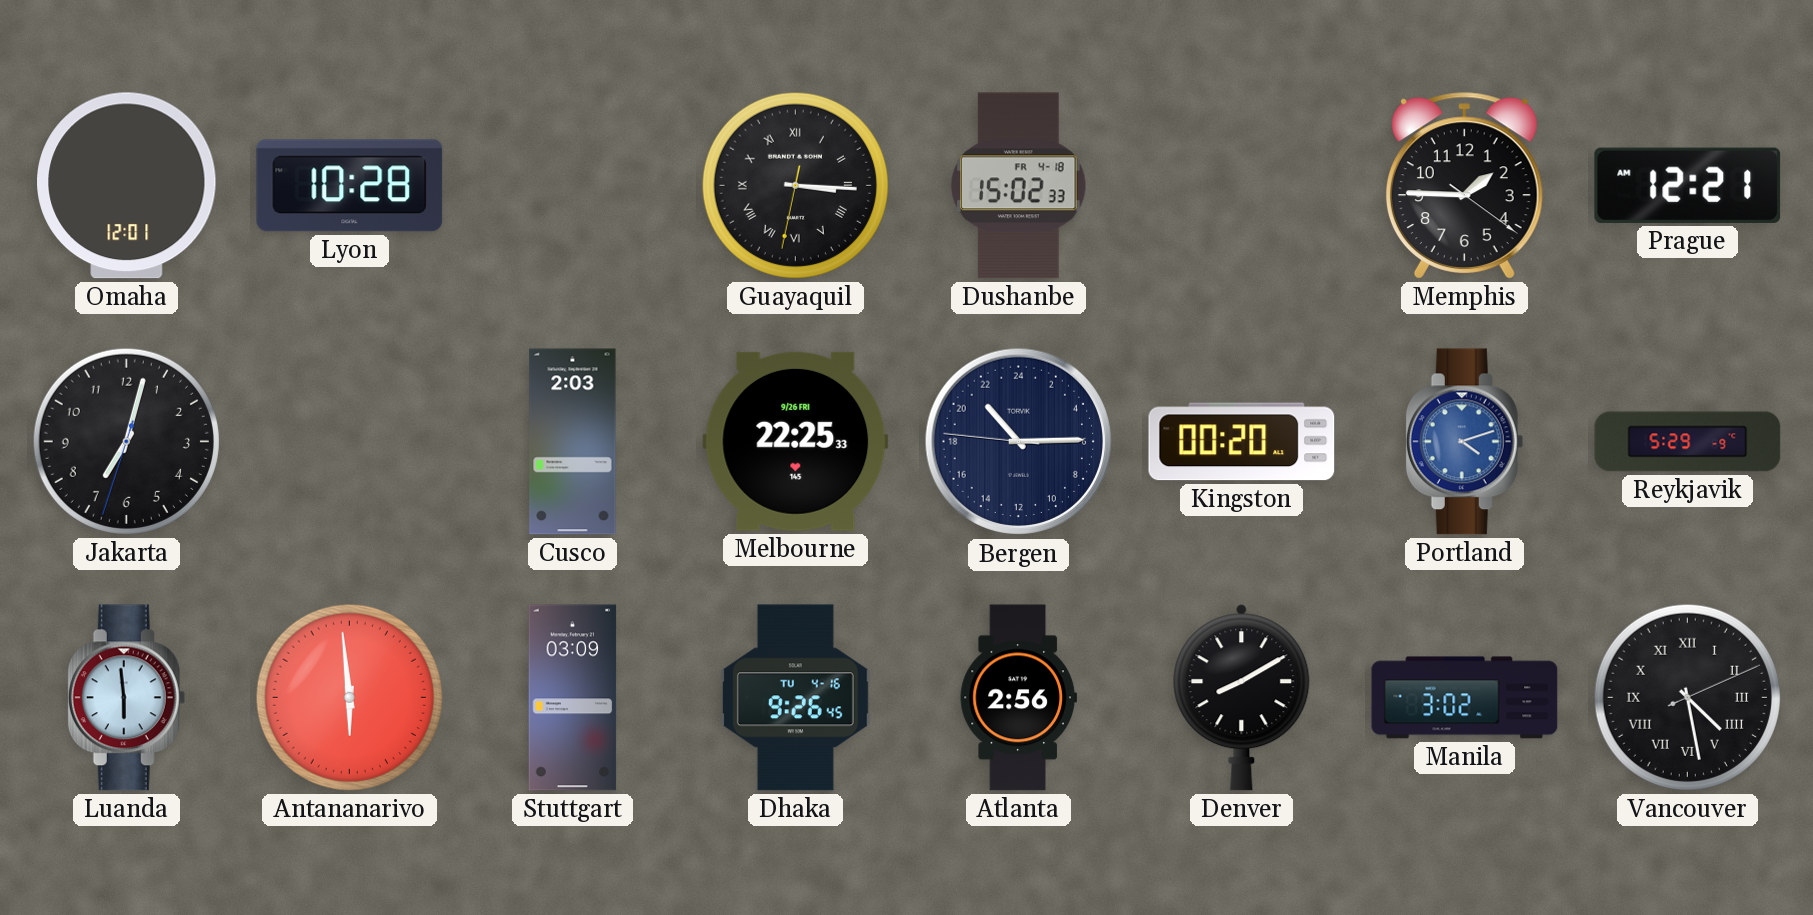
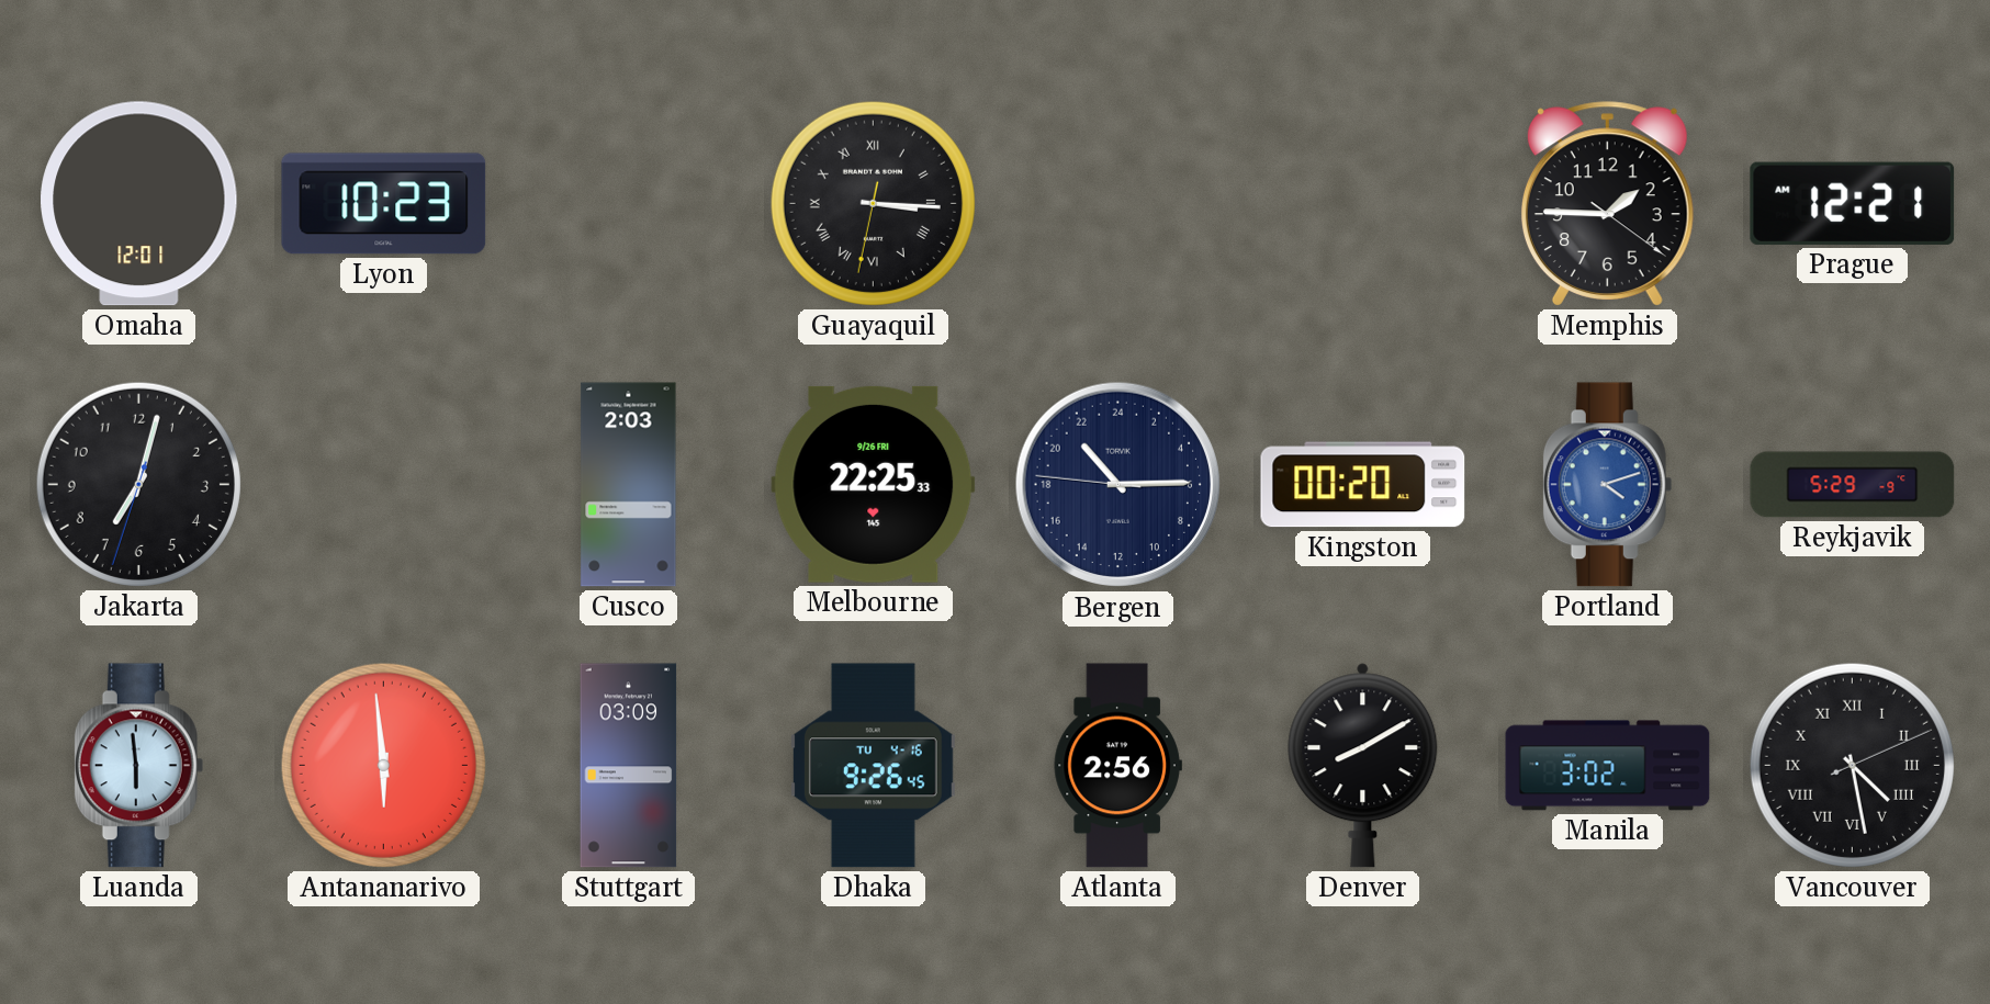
Lyon: 10:28 -> 10:23
Dushanbe: 15:02 -> none
